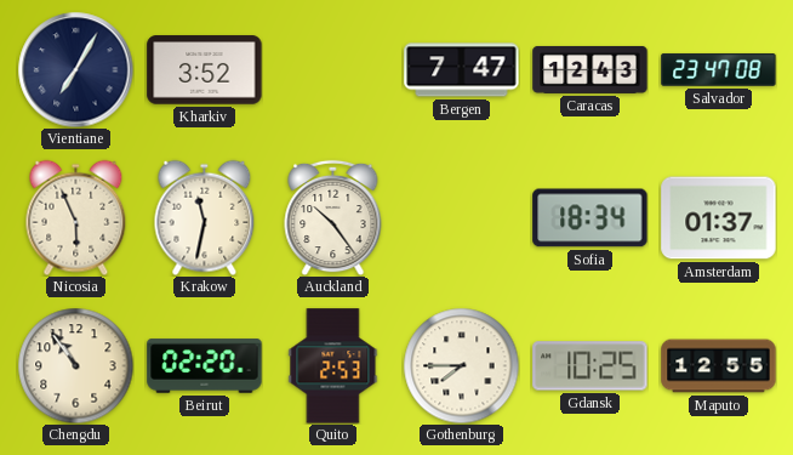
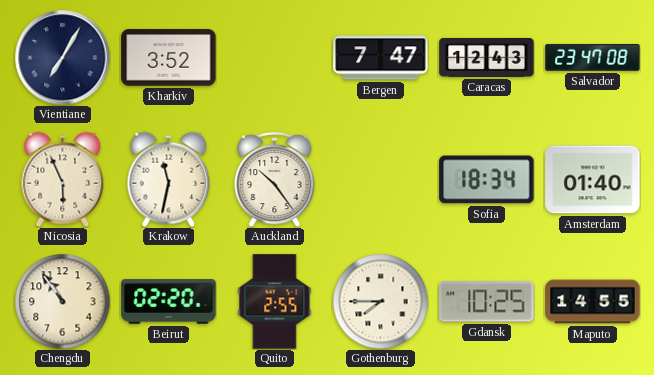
Amsterdam: 01:37 -> 01:40
Quito: 2:53 -> 2:55
Maputo: 12:55 -> 14:55
